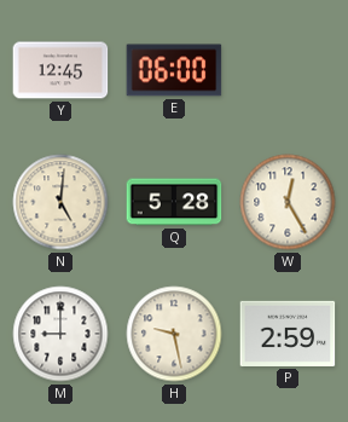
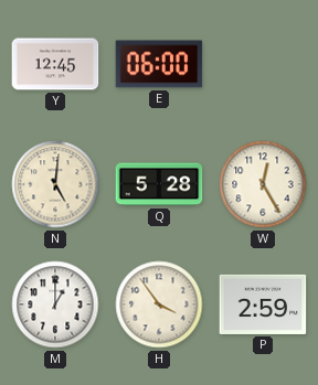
M: 9:00 -> 1:00
H: 9:28 -> 3:54
